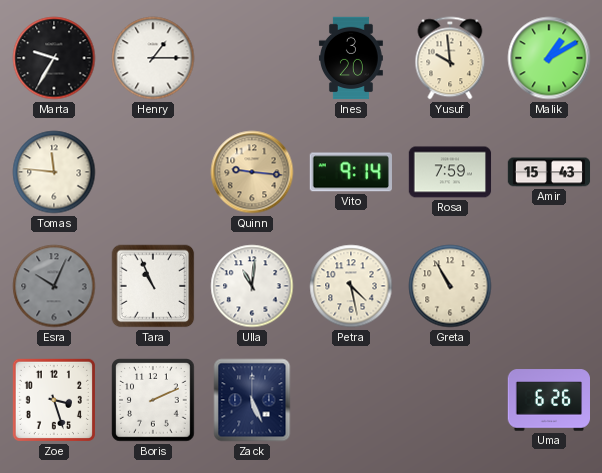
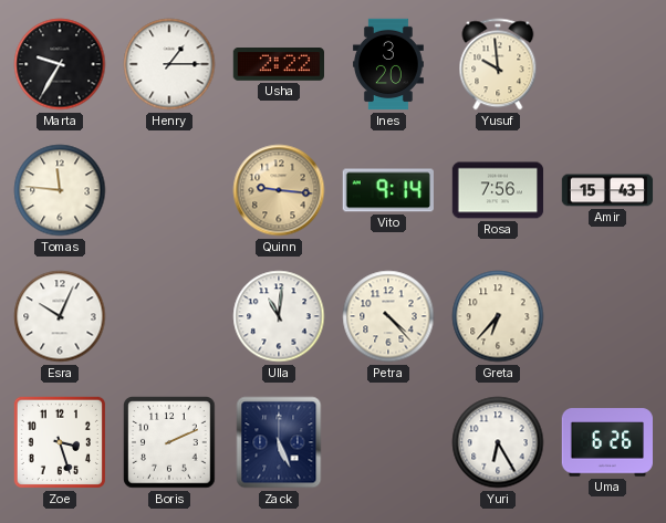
Usha: none -> 2:22
Malik: 1:10 -> none
Rosa: 7:59 -> 7:56
Esra dial: grey -> white
Tara: 10:56 -> none
Petra: 4:28 -> 4:23
Greta: 10:55 -> 6:37
Yuri: none -> 6:25
